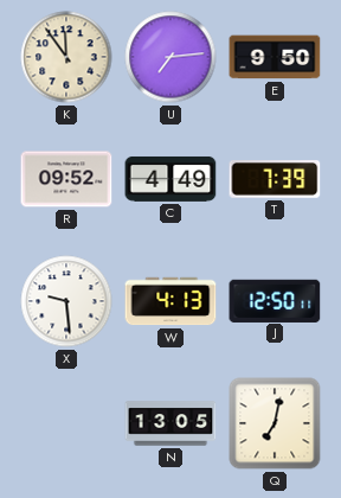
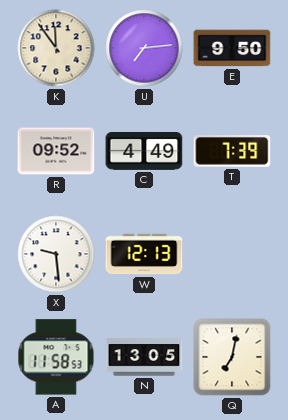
W: 4:13 -> 12:13
J: 12:50 -> none
A: none -> 11:58
